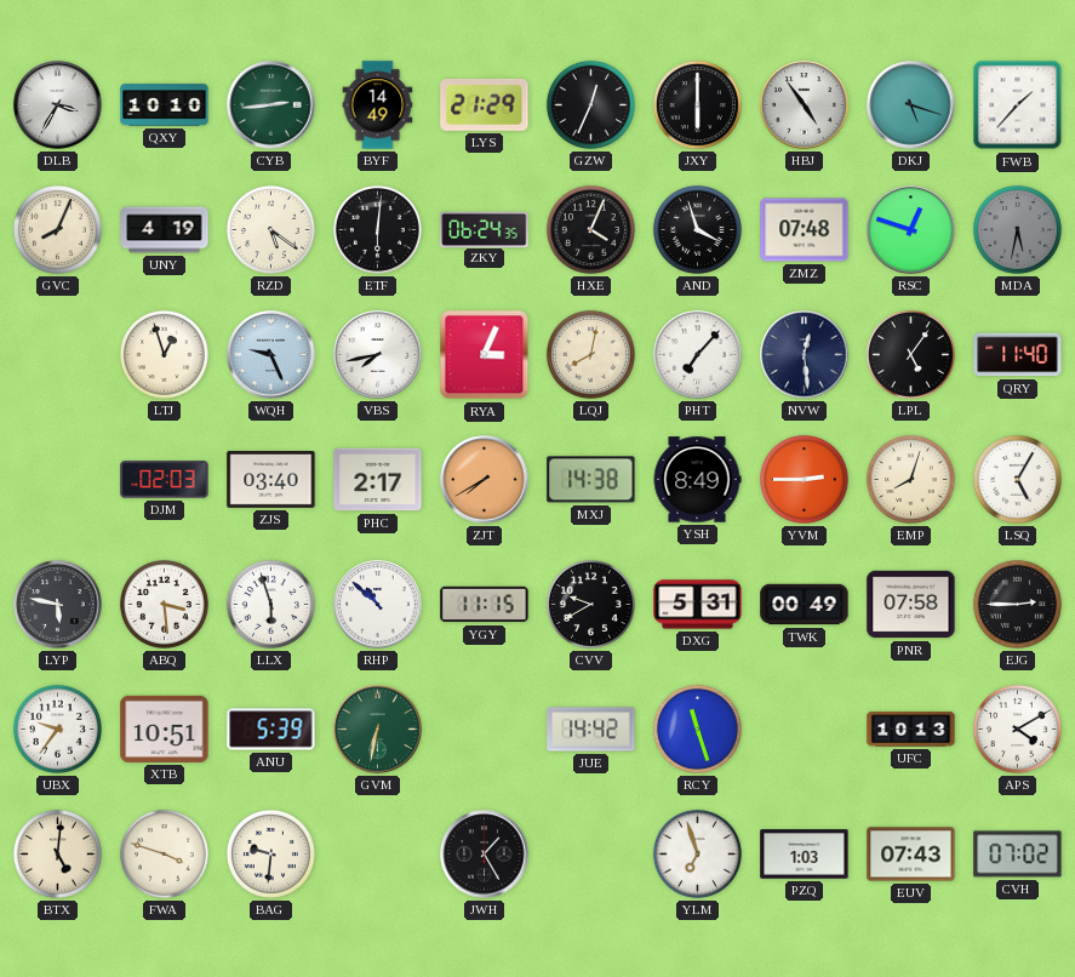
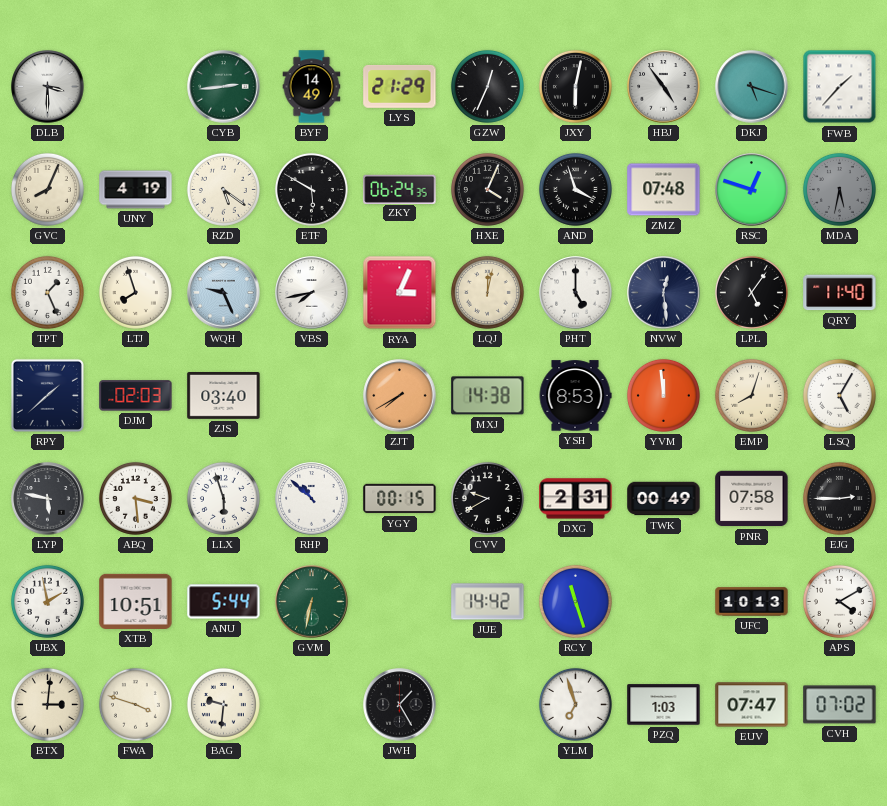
DLB: 3:35 -> 3:30
QXY: 10:10 -> none
JXY: 6:00 -> 6:02
ETF: 6:01 -> 5:50
TPT: none -> 1:26
LTJ: 12:57 -> 7:57
LQJ: 8:02 -> 12:02
PHT: 7:07 -> 5:00
RPY: none -> 1:38
PHC: 2:17 -> none
YSH: 8:49 -> 8:53
YVM: 2:45 -> 11:59
YGY: 11:15 -> 00:15
DXG: 5:31 -> 2:31
UBX: 9:36 -> 1:58
ANU: 5:39 -> 5:44
BTX: 5:01 -> 3:01
EUV: 07:43 -> 07:47
